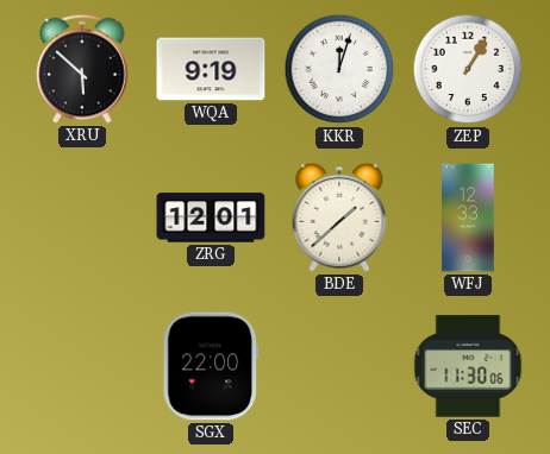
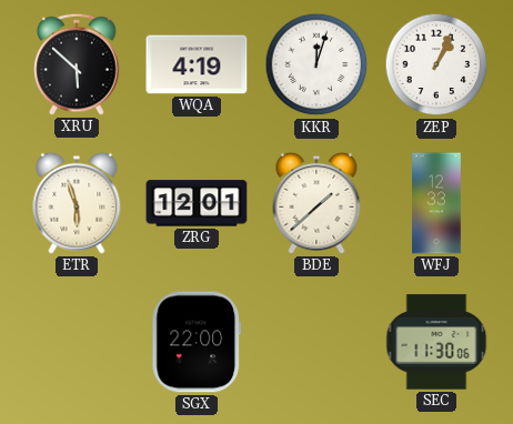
WQA: 9:19 -> 4:19
ZEP: 1:05 -> 1:04
ETR: none -> 5:57
